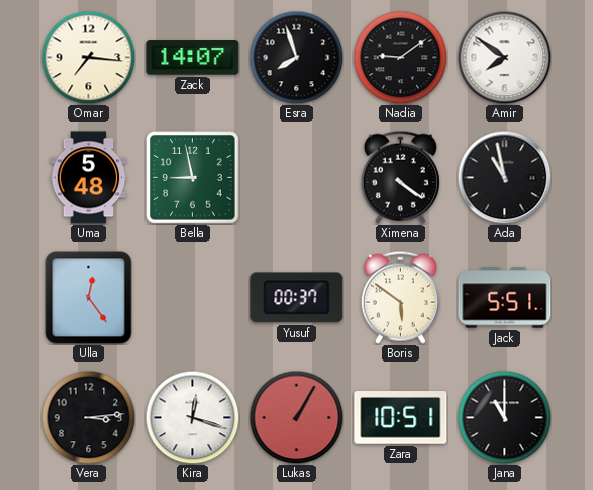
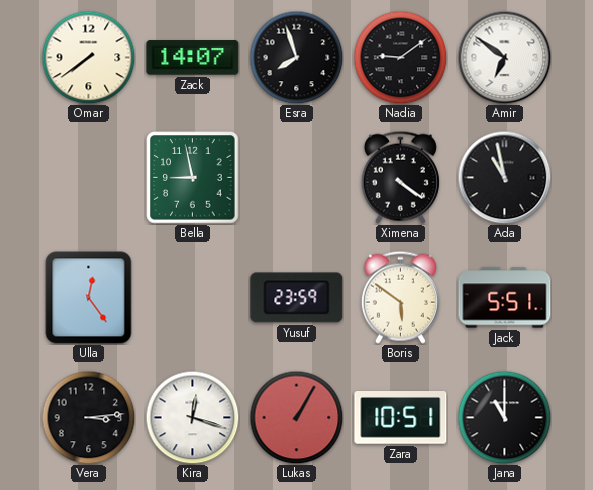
Omar: 7:16 -> 7:39
Amir: 7:51 -> 6:51
Uma: 5:48 -> none
Yusuf: 00:37 -> 23:59
